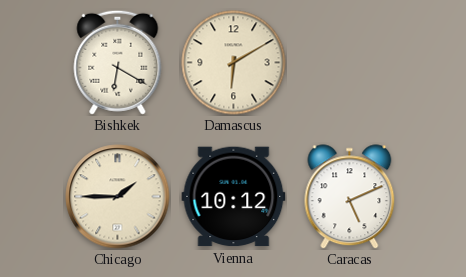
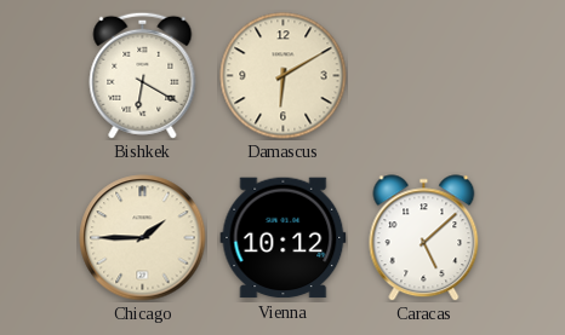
Caracas: 5:11 -> 5:08
